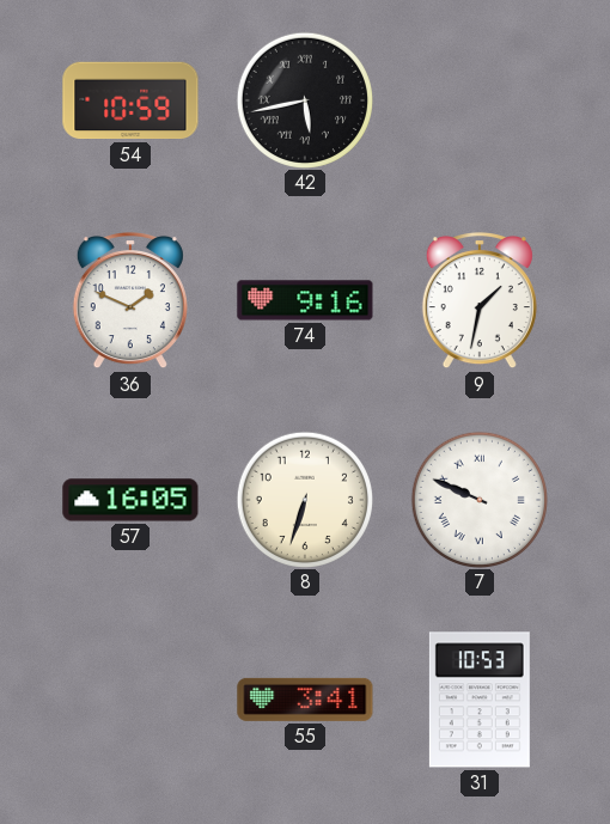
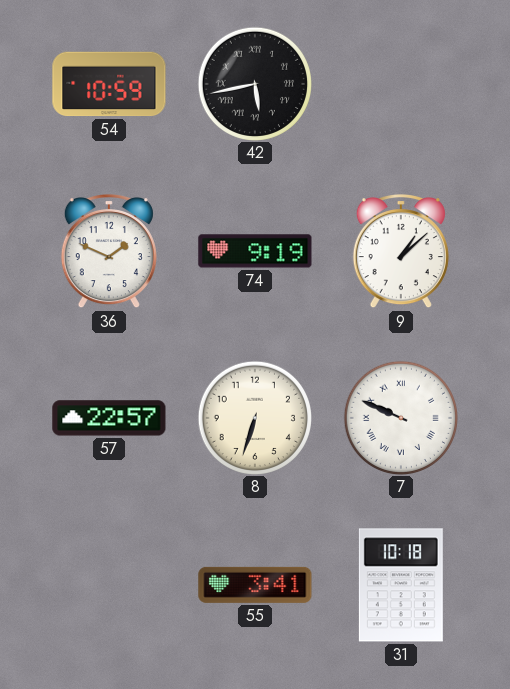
74: 9:16 -> 9:19
9: 1:32 -> 1:08
57: 16:05 -> 22:57
31: 10:53 -> 10:18
